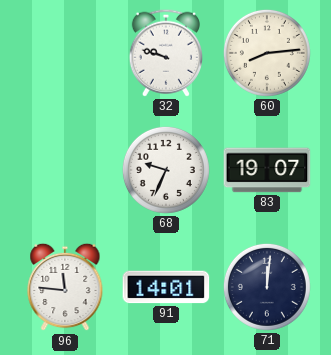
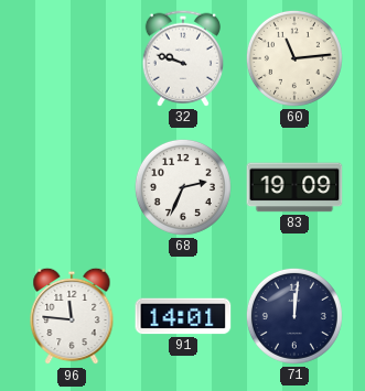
60: 8:14 -> 11:14
68: 9:34 -> 2:34
83: 19:07 -> 19:09
